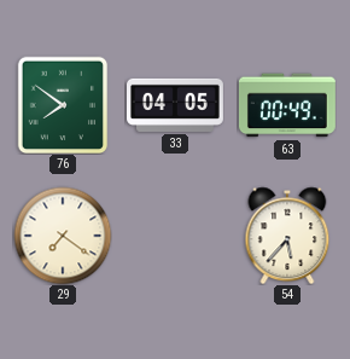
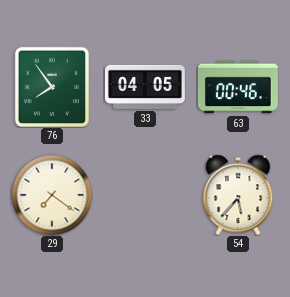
76: 7:51 -> 7:54
63: 00:49 -> 00:46
